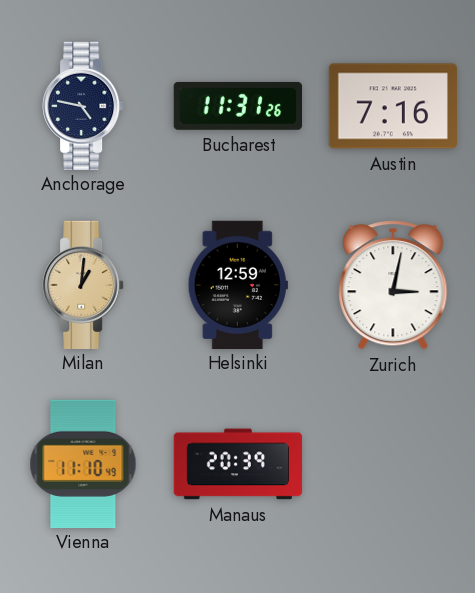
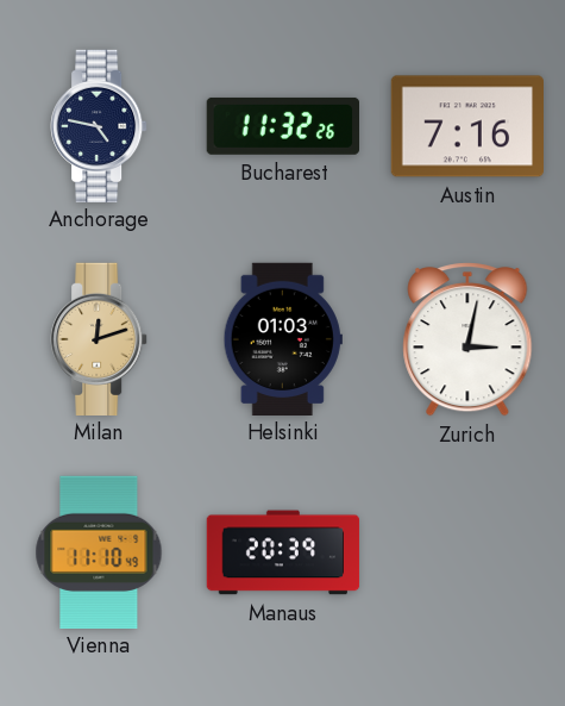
Bucharest: 11:31 -> 11:32
Milan: 1:01 -> 12:12
Helsinki: 12:59 -> 01:03
